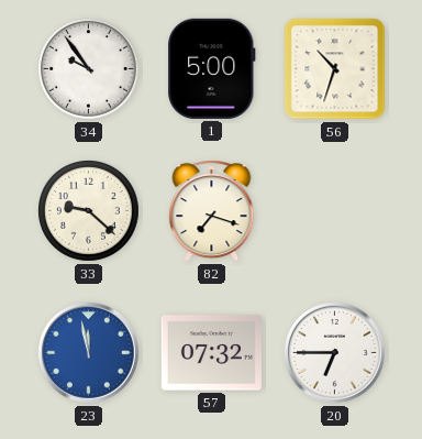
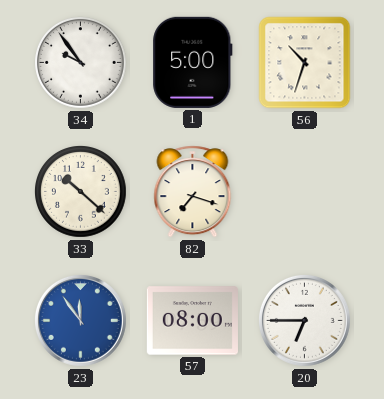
33: 9:22 -> 10:22
23: 11:58 -> 11:54
57: 07:32 -> 08:00
